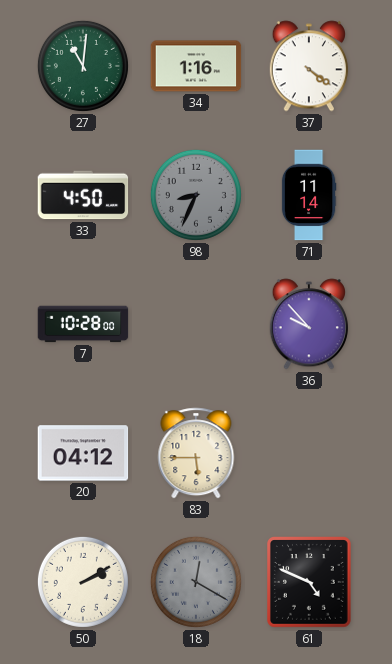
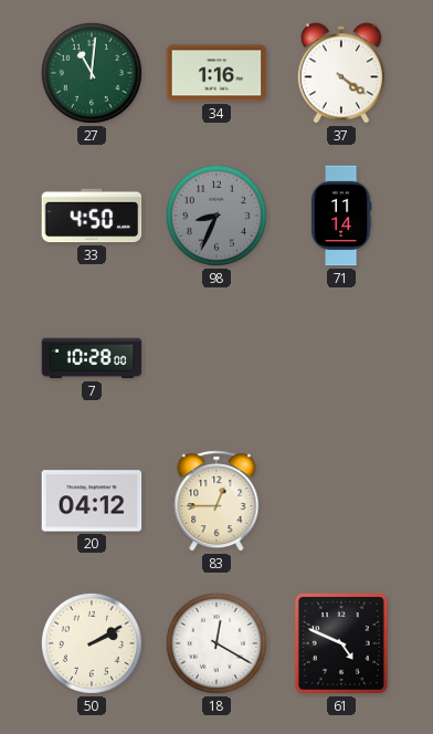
36: 9:53 -> none
83: 5:45 -> 12:45
18 dial: grey -> white
